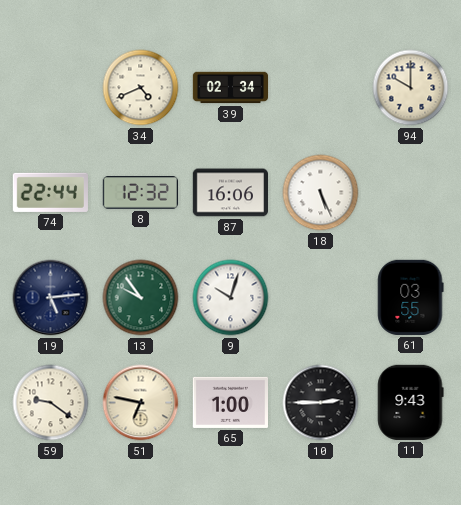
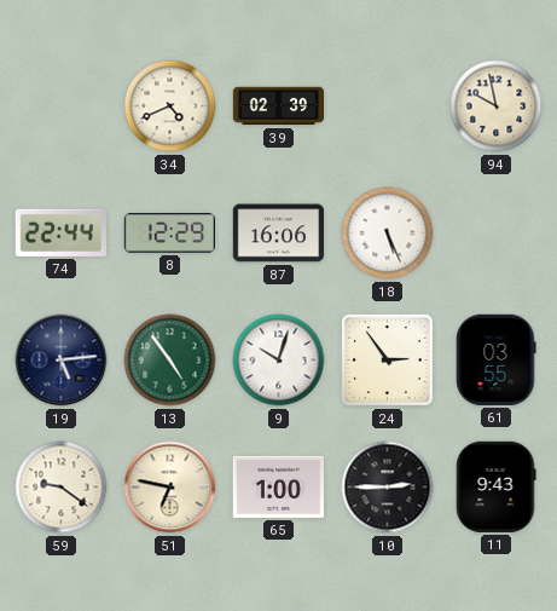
39: 02:34 -> 02:39
94: 10:00 -> 9:58
8: 12:32 -> 12:29
13: 9:54 -> 4:54
24: none -> 2:54
